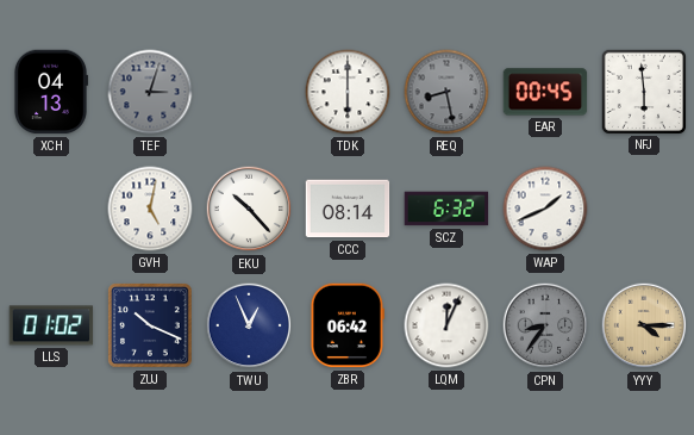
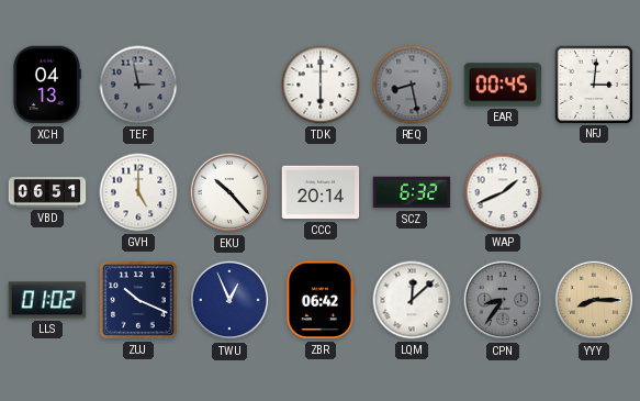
TEF: 3:03 -> 2:58
NFJ: 5:59 -> 3:01
VBD: none -> 06:51
GVH: 5:02 -> 5:00
CCC: 08:14 -> 20:14
LQM: 12:04 -> 12:08
YYY: 4:15 -> 8:15
